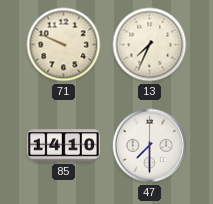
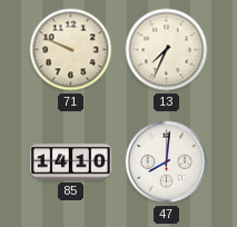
47: 7:30 -> 8:01
